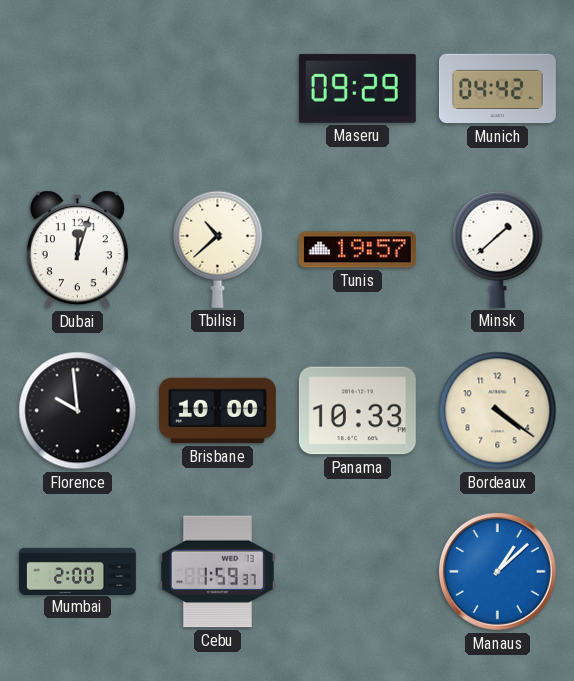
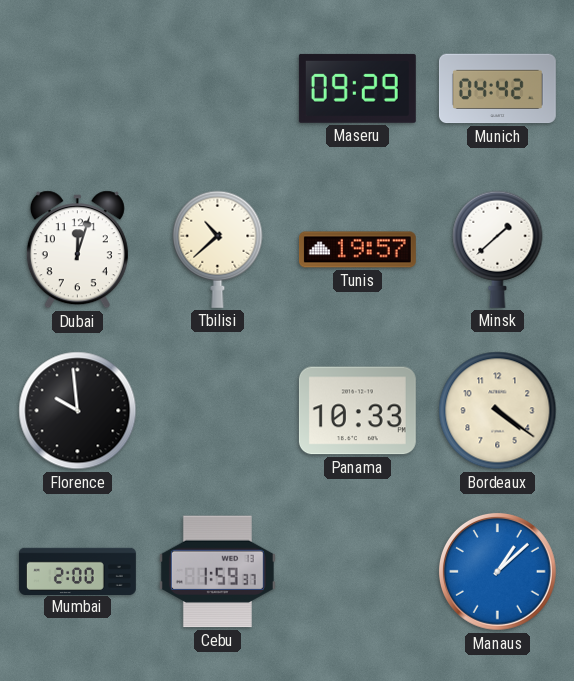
Brisbane: 10:00 -> none
